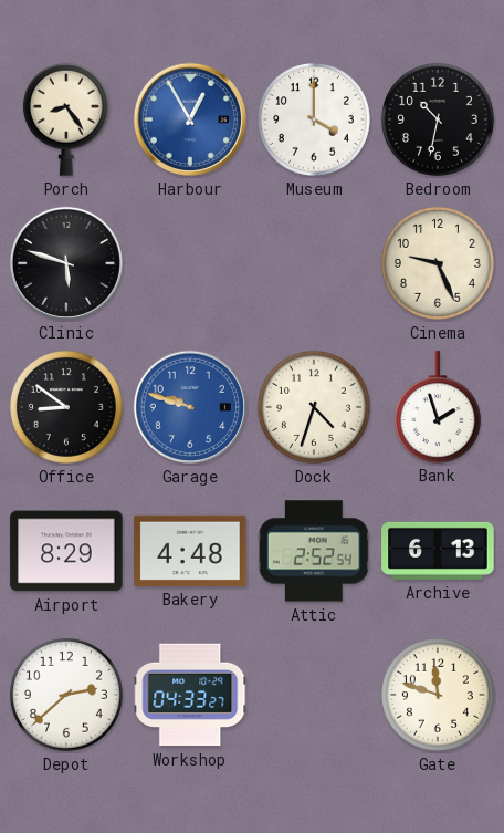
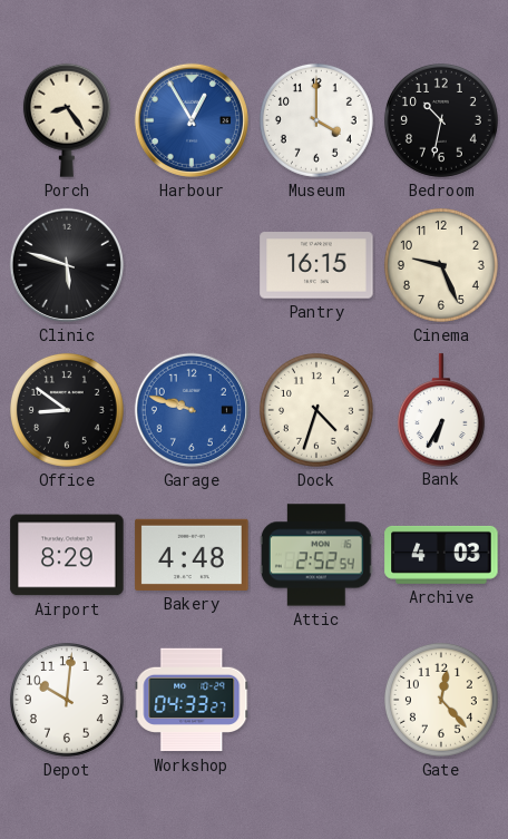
Pantry: none -> 16:15
Bank: 1:57 -> 6:35
Archive: 6:13 -> 4:03
Depot: 2:38 -> 10:01
Gate: 11:48 -> 12:23
